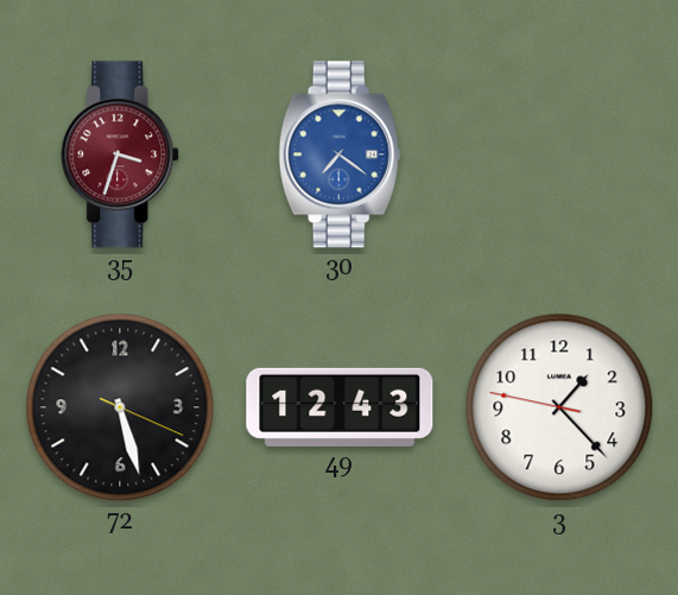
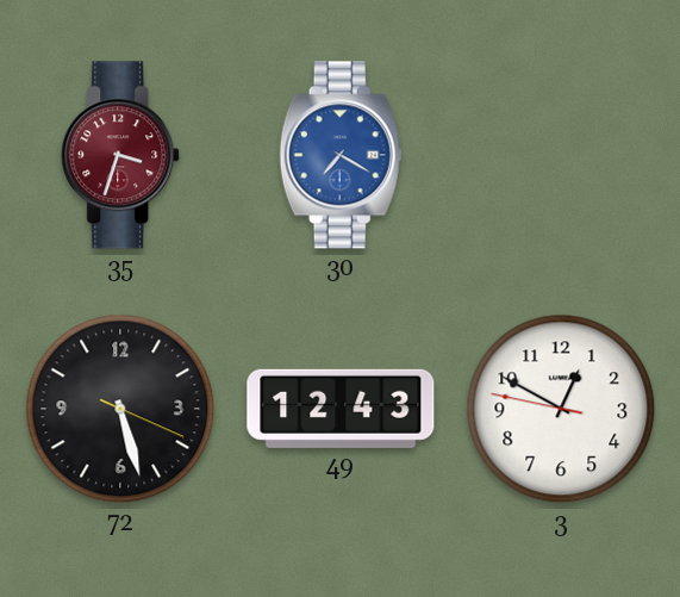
30: 7:21 -> 7:20
3: 1:22 -> 12:49
